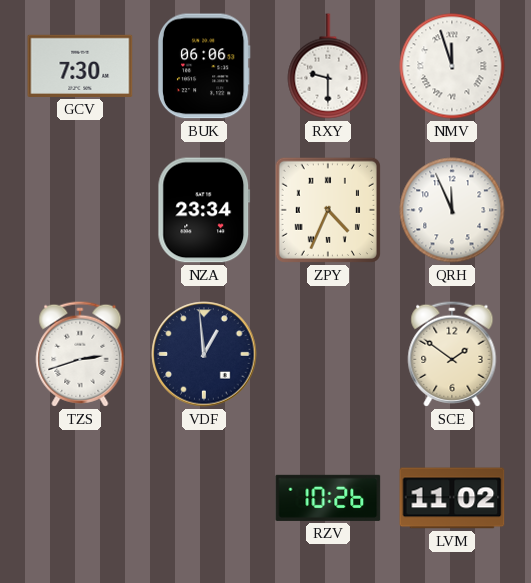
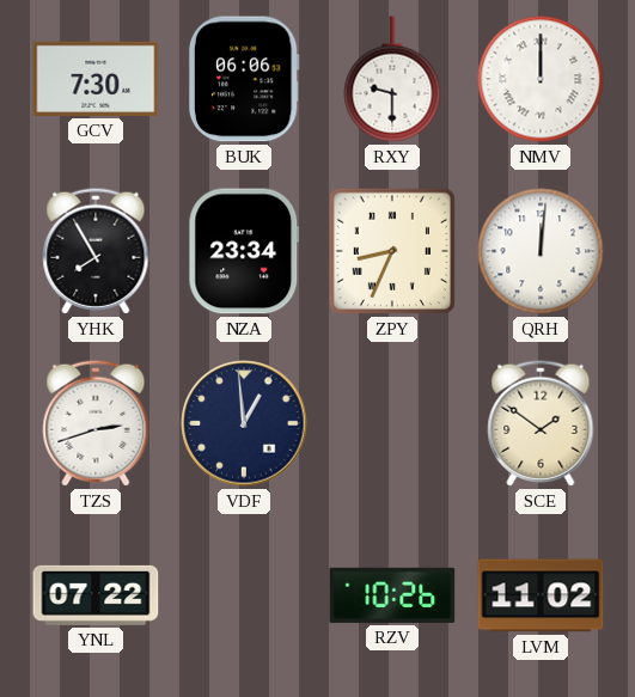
NMV: 11:57 -> 12:00
YHK: none -> 7:55
ZPY: 4:34 -> 8:34
QRH: 11:56 -> 12:01
YNL: none -> 07:22
